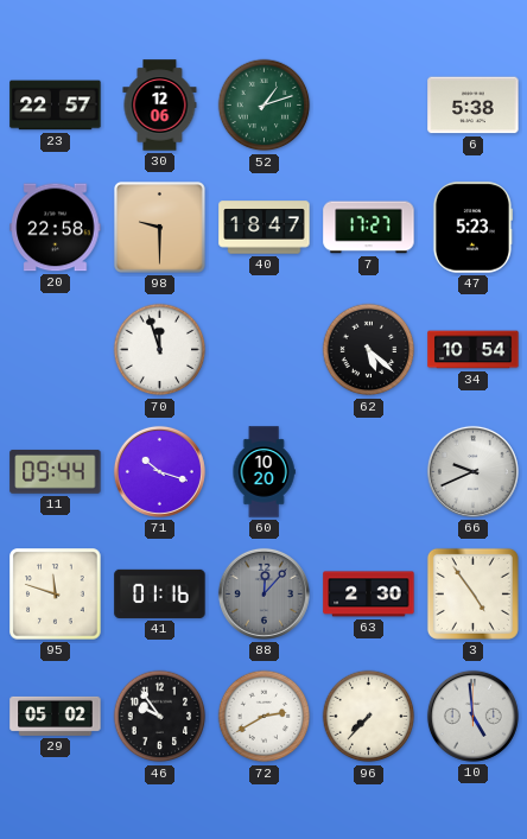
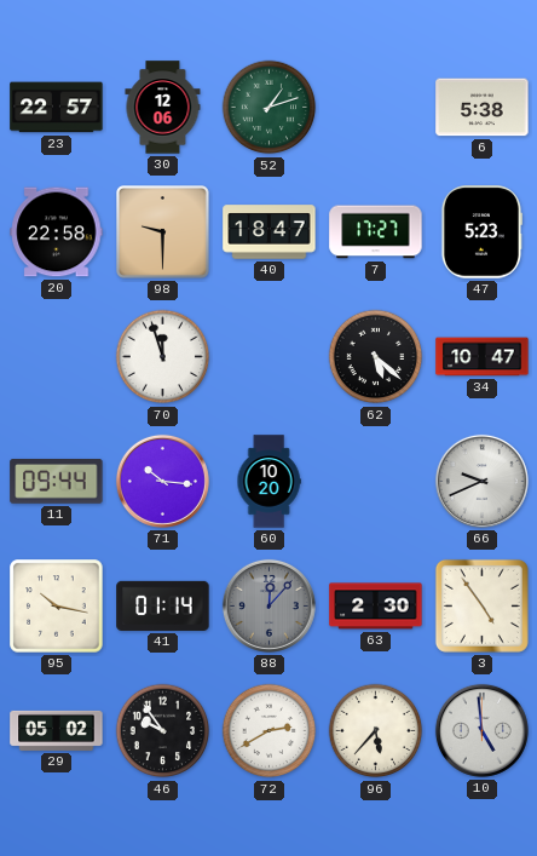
34: 10:54 -> 10:47
71: 10:18 -> 10:16
95: 11:48 -> 10:17
41: 01:16 -> 01:14
96: 7:37 -> 5:37
